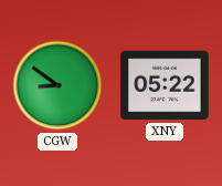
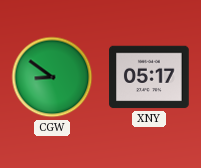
XNY: 05:22 -> 05:17
